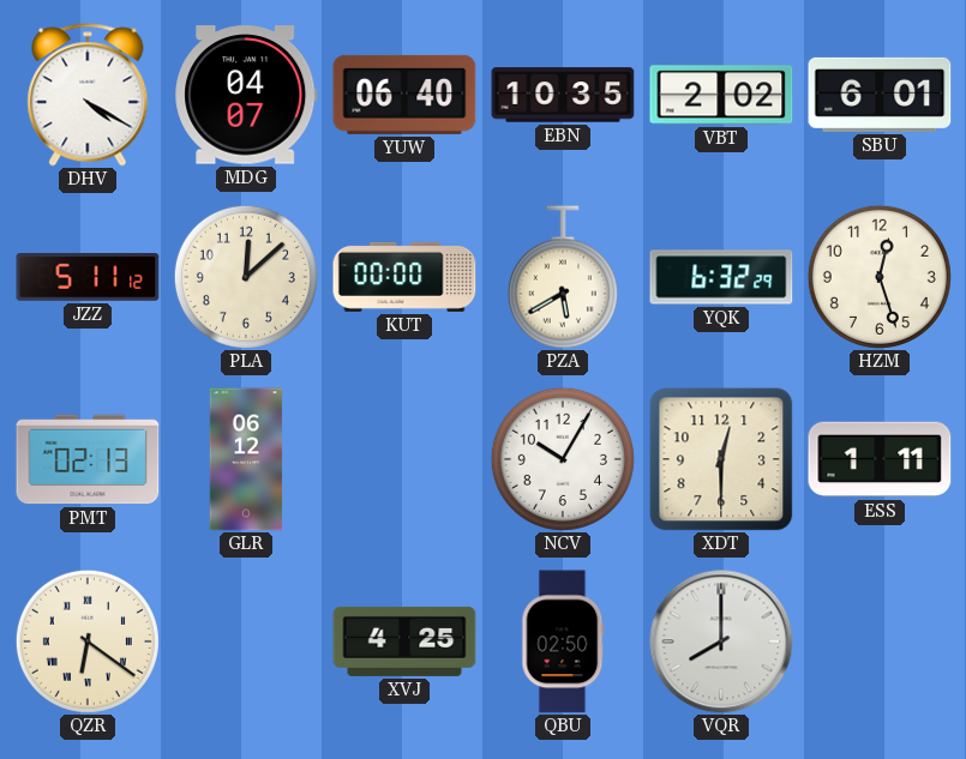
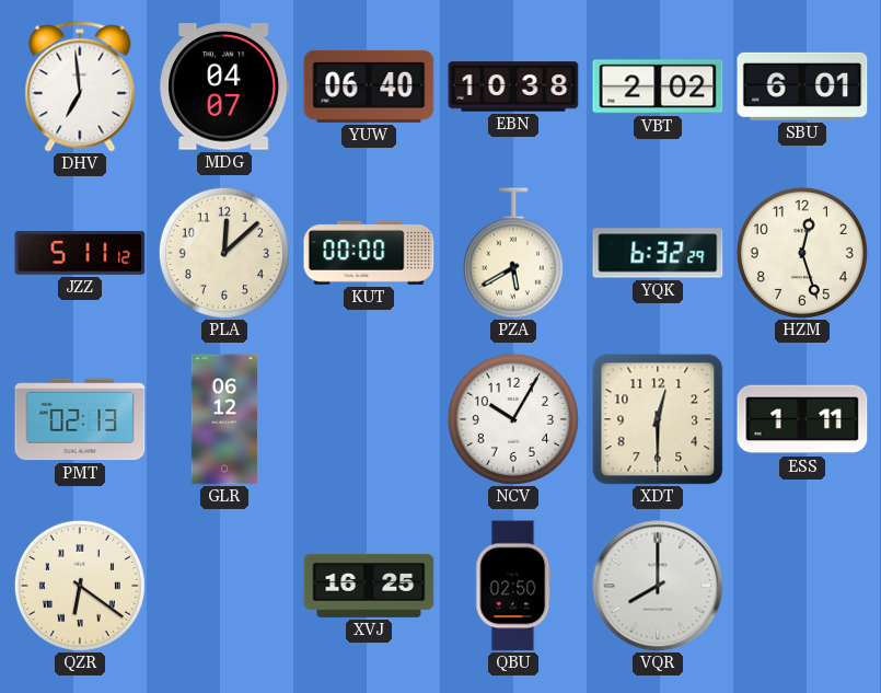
DHV: 4:20 -> 6:59
EBN: 10:35 -> 10:38
XVJ: 4:25 -> 16:25
